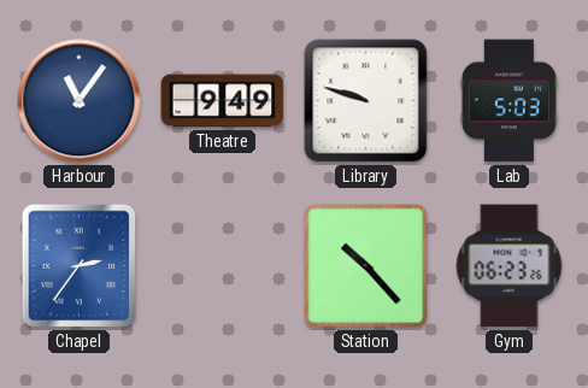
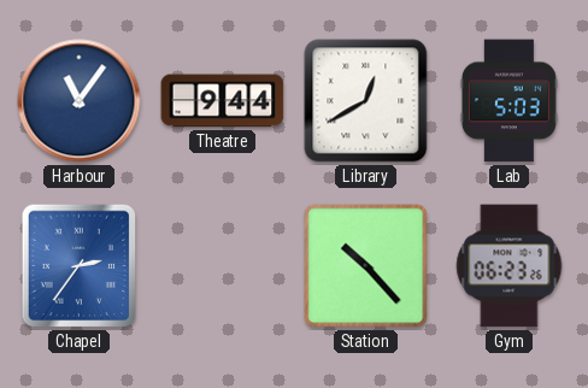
Theatre: 9:49 -> 9:44
Library: 9:48 -> 12:40
